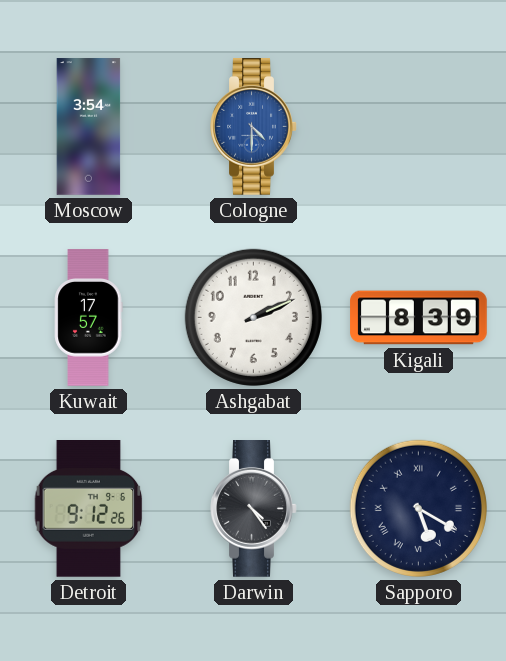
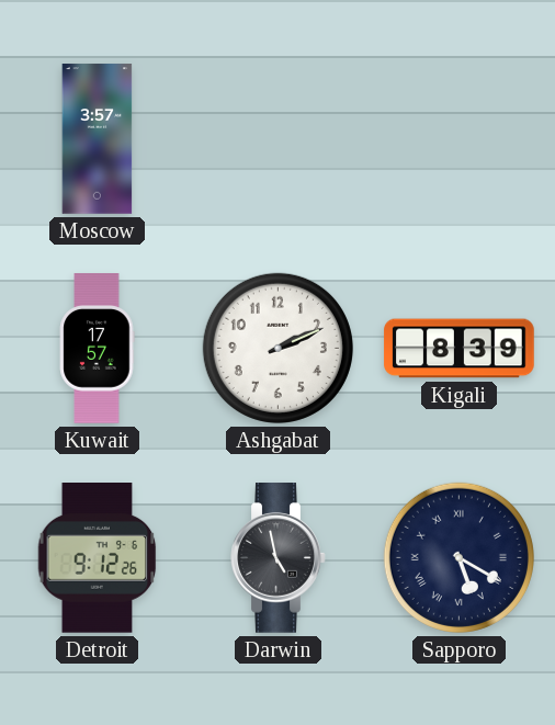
Moscow: 3:54 -> 3:57
Cologne: 4:30 -> none
Darwin: 4:24 -> 4:58
